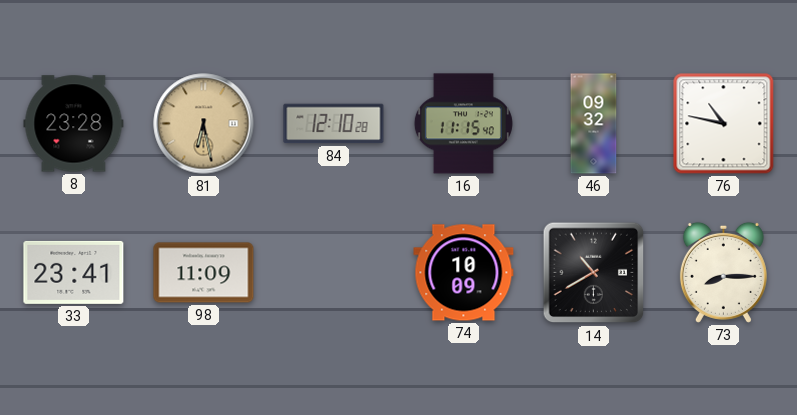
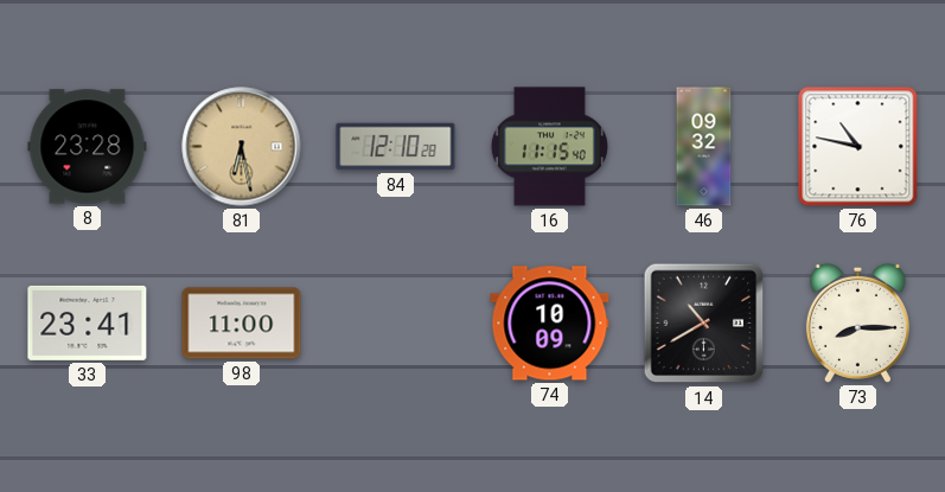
98: 11:09 -> 11:00
